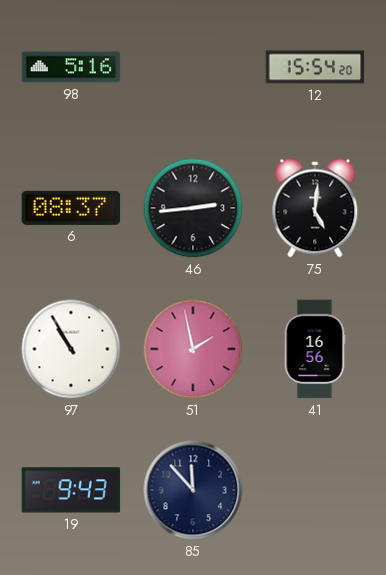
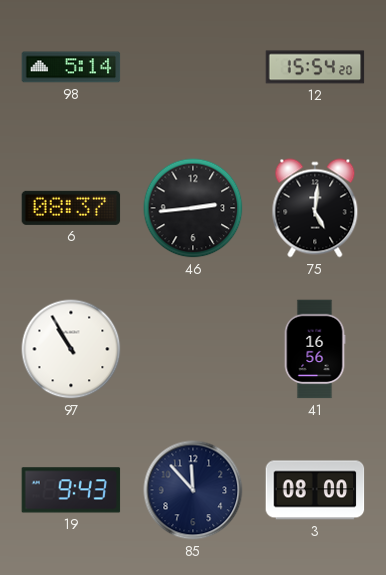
98: 5:16 -> 5:14
51: 1:58 -> none
3: none -> 08:00
